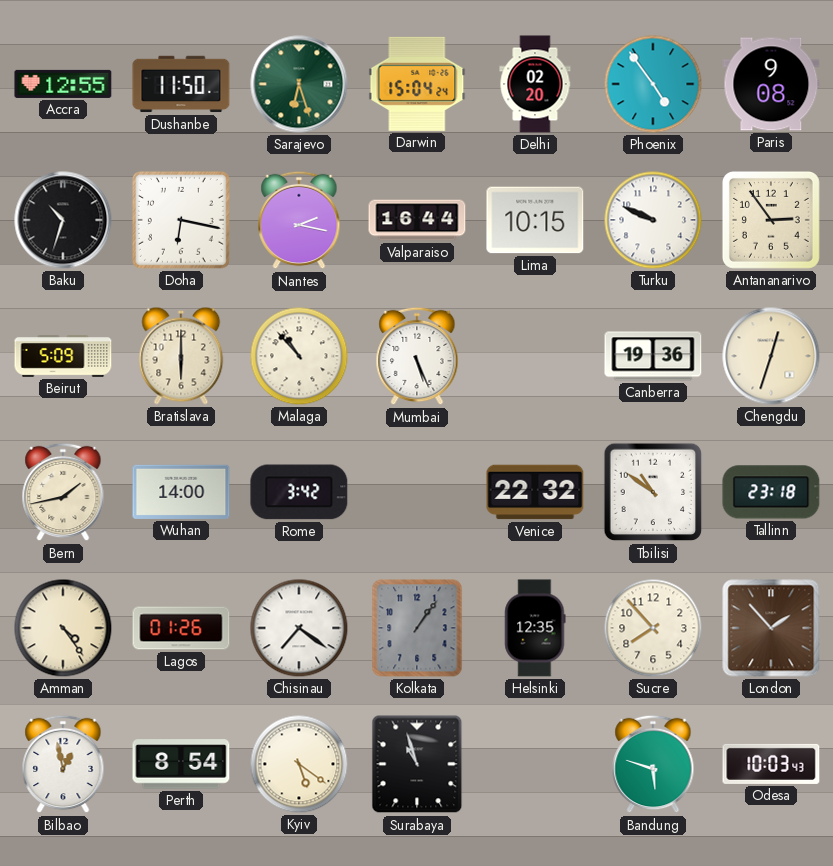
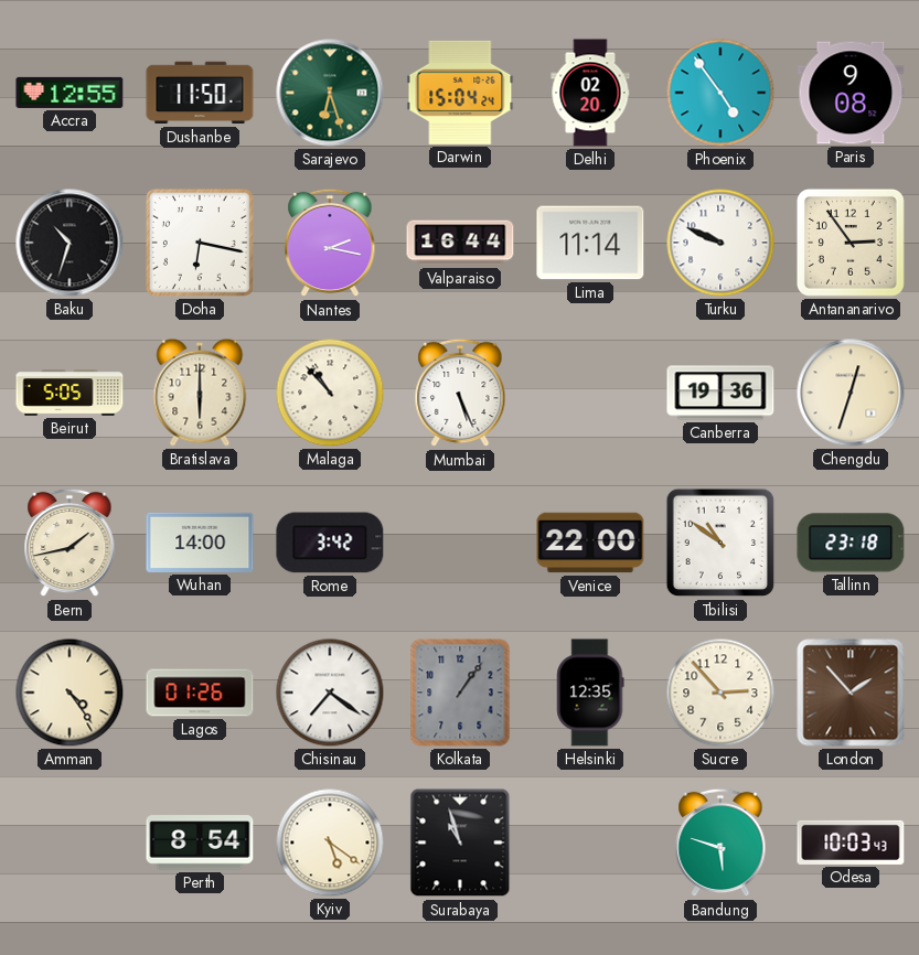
Lima: 10:15 -> 11:14
Beirut: 5:09 -> 5:05
Venice: 22:32 -> 22:00
Sucre: 7:53 -> 2:53
Bilbao: 12:58 -> none
